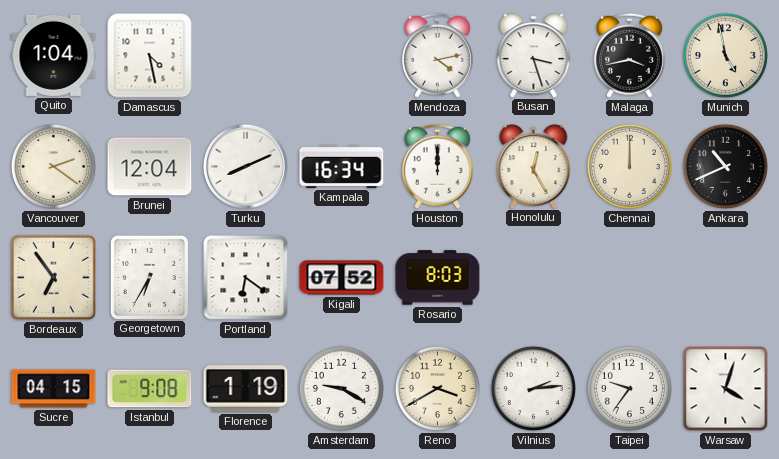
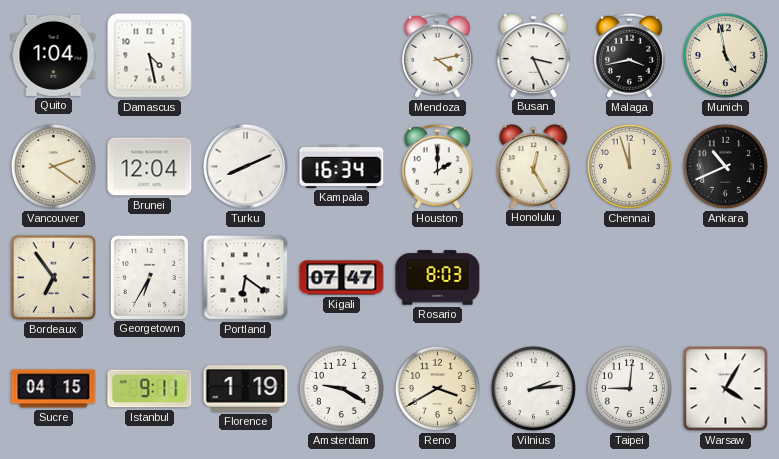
Busan: 3:27 -> 3:26
Houston: 12:00 -> 2:00
Chennai: 12:00 -> 11:57
Kigali: 07:52 -> 07:47
Istanbul: 9:08 -> 9:11
Taipei: 9:36 -> 9:01
Warsaw: 4:03 -> 4:05
